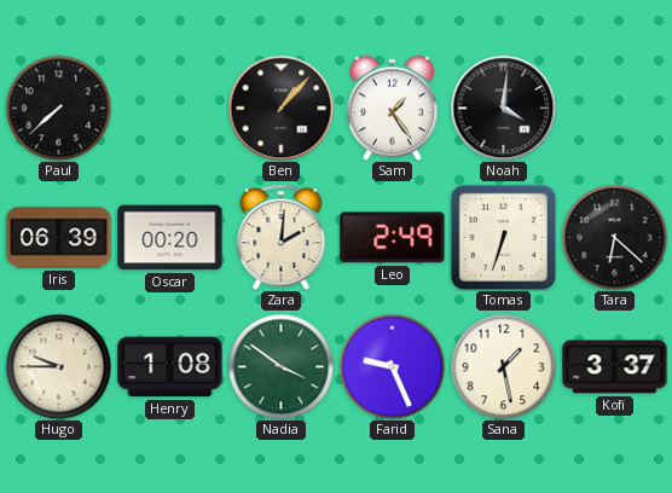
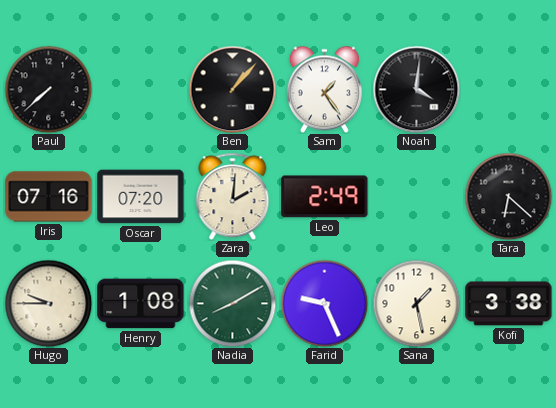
Iris: 06:39 -> 07:16
Oscar: 00:20 -> 07:20
Tomas: 6:33 -> none
Nadia: 3:51 -> 8:10
Kofi: 3:37 -> 3:38
